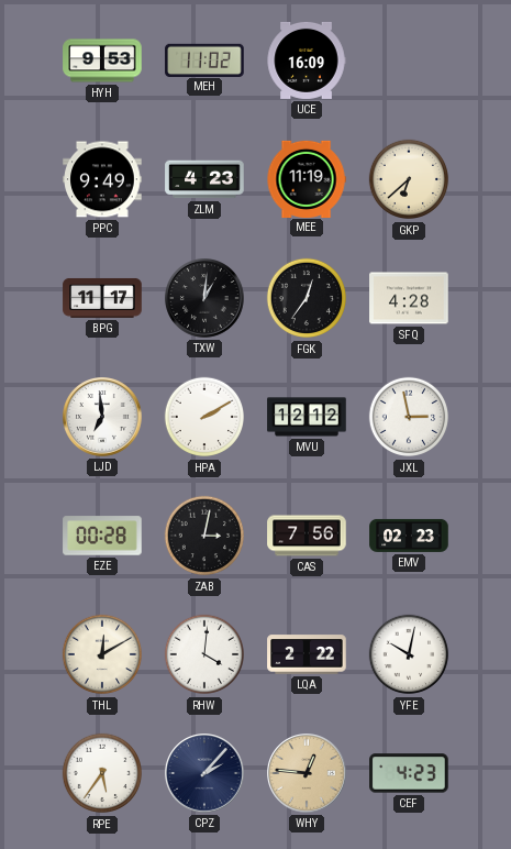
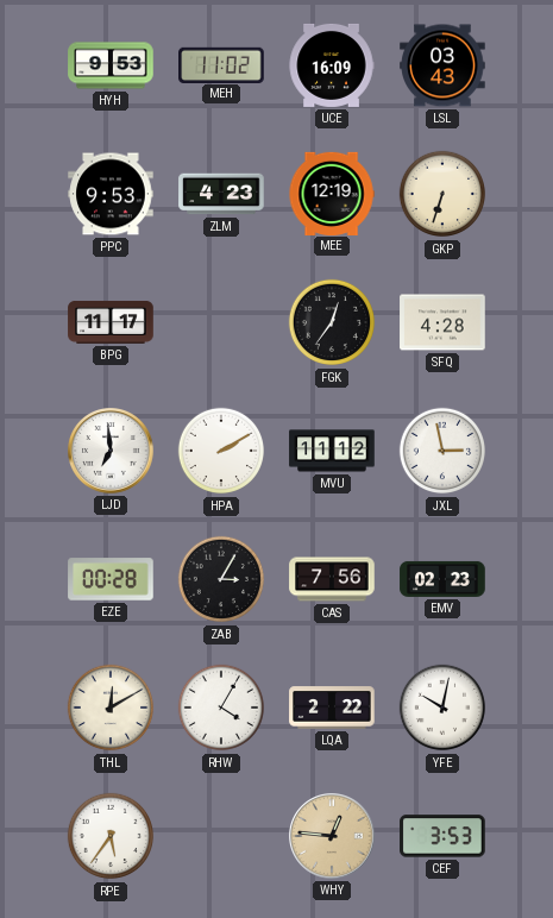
LSL: none -> 03:43
PPC: 9:49 -> 9:53
MEE: 11:19 -> 12:19
GKP: 6:38 -> 6:33
TXW: 1:01 -> none
MVU: 12:12 -> 11:12
ZAB: 3:02 -> 3:05
RHW: 4:01 -> 4:05
CPZ: 2:07 -> none
CEF: 4:23 -> 3:53
